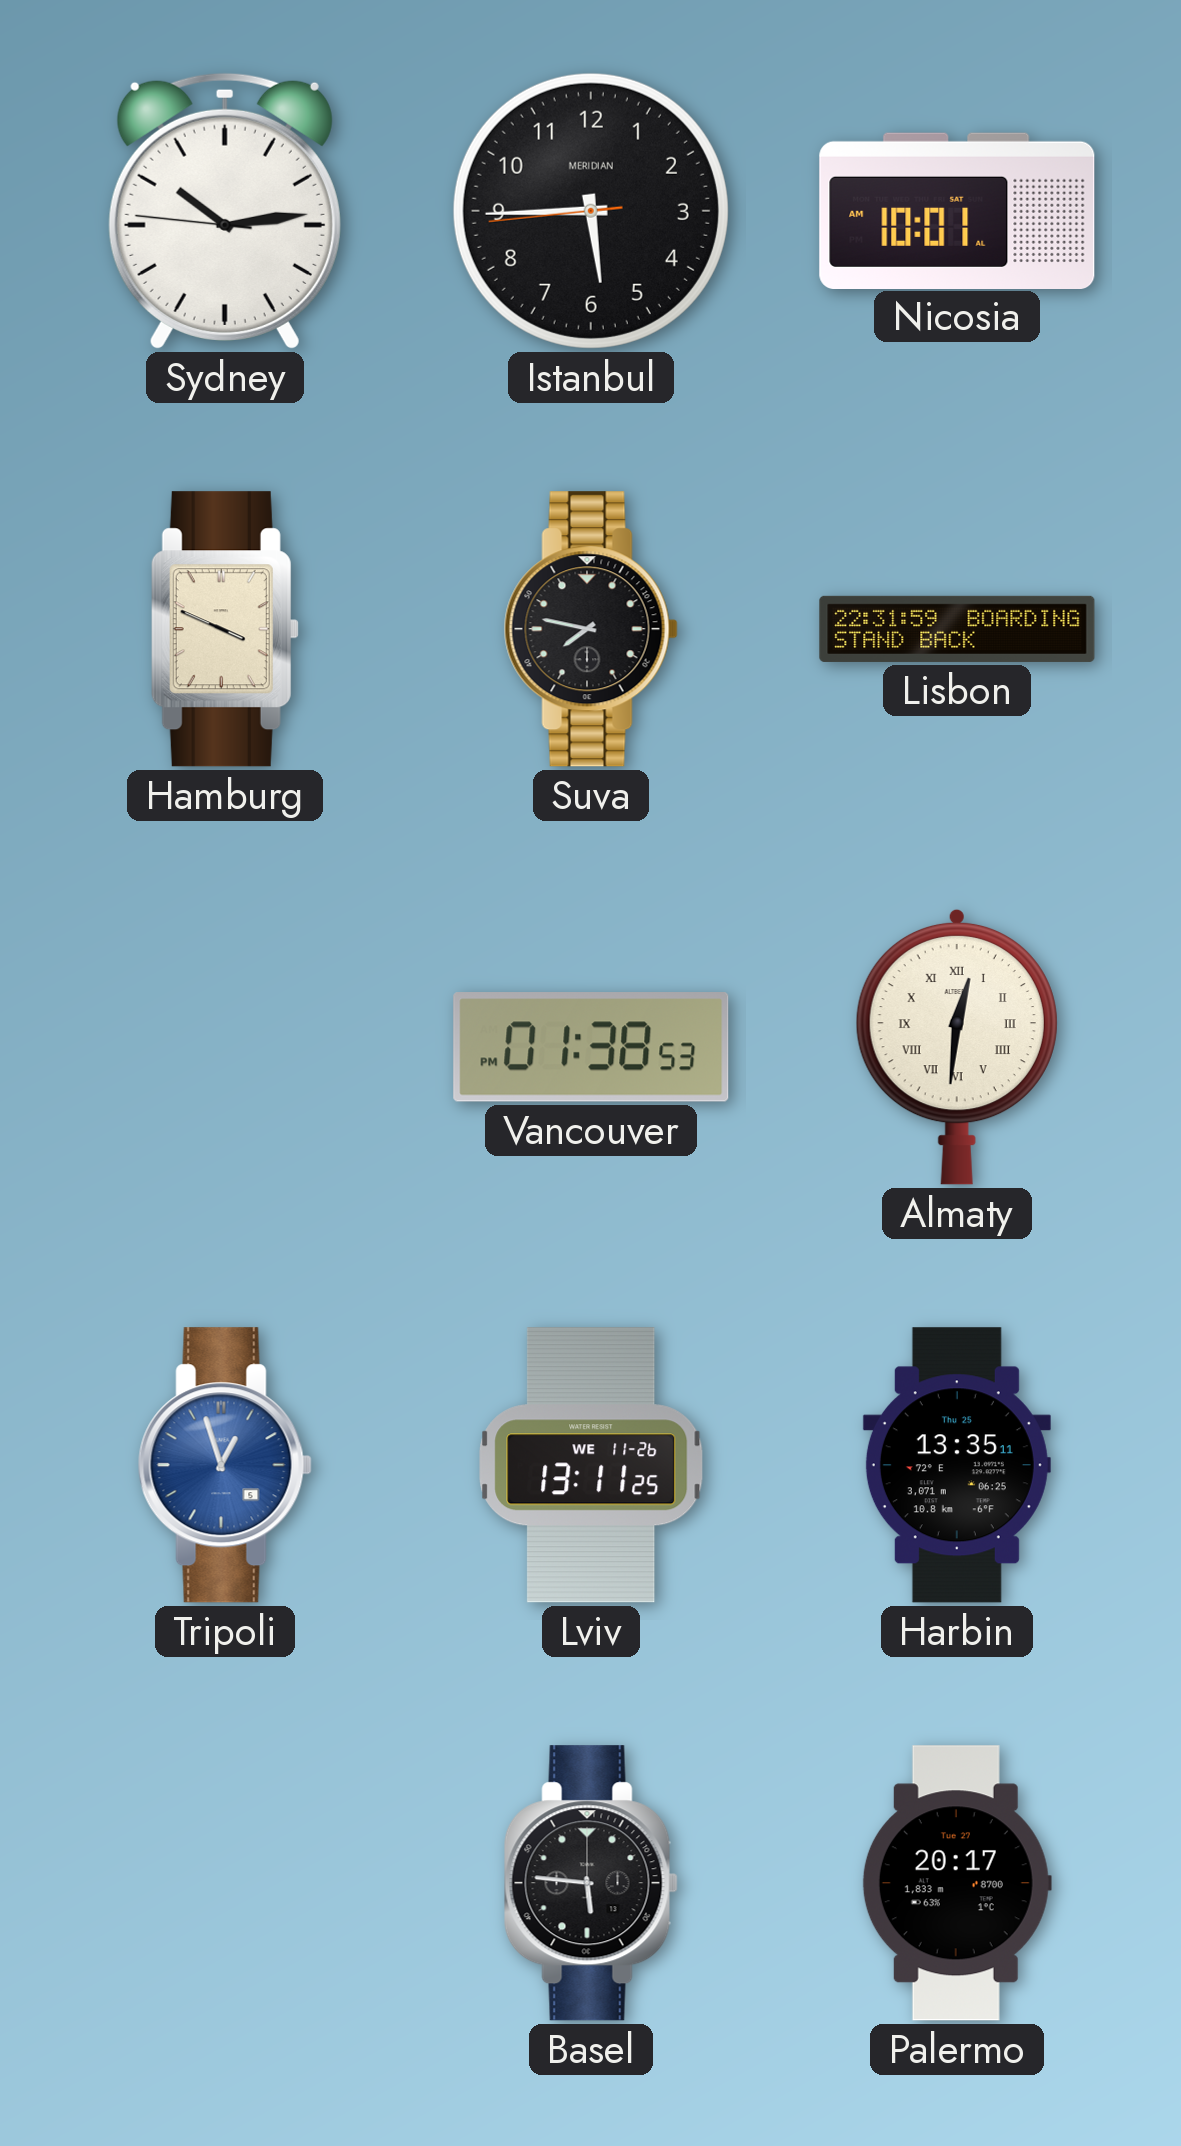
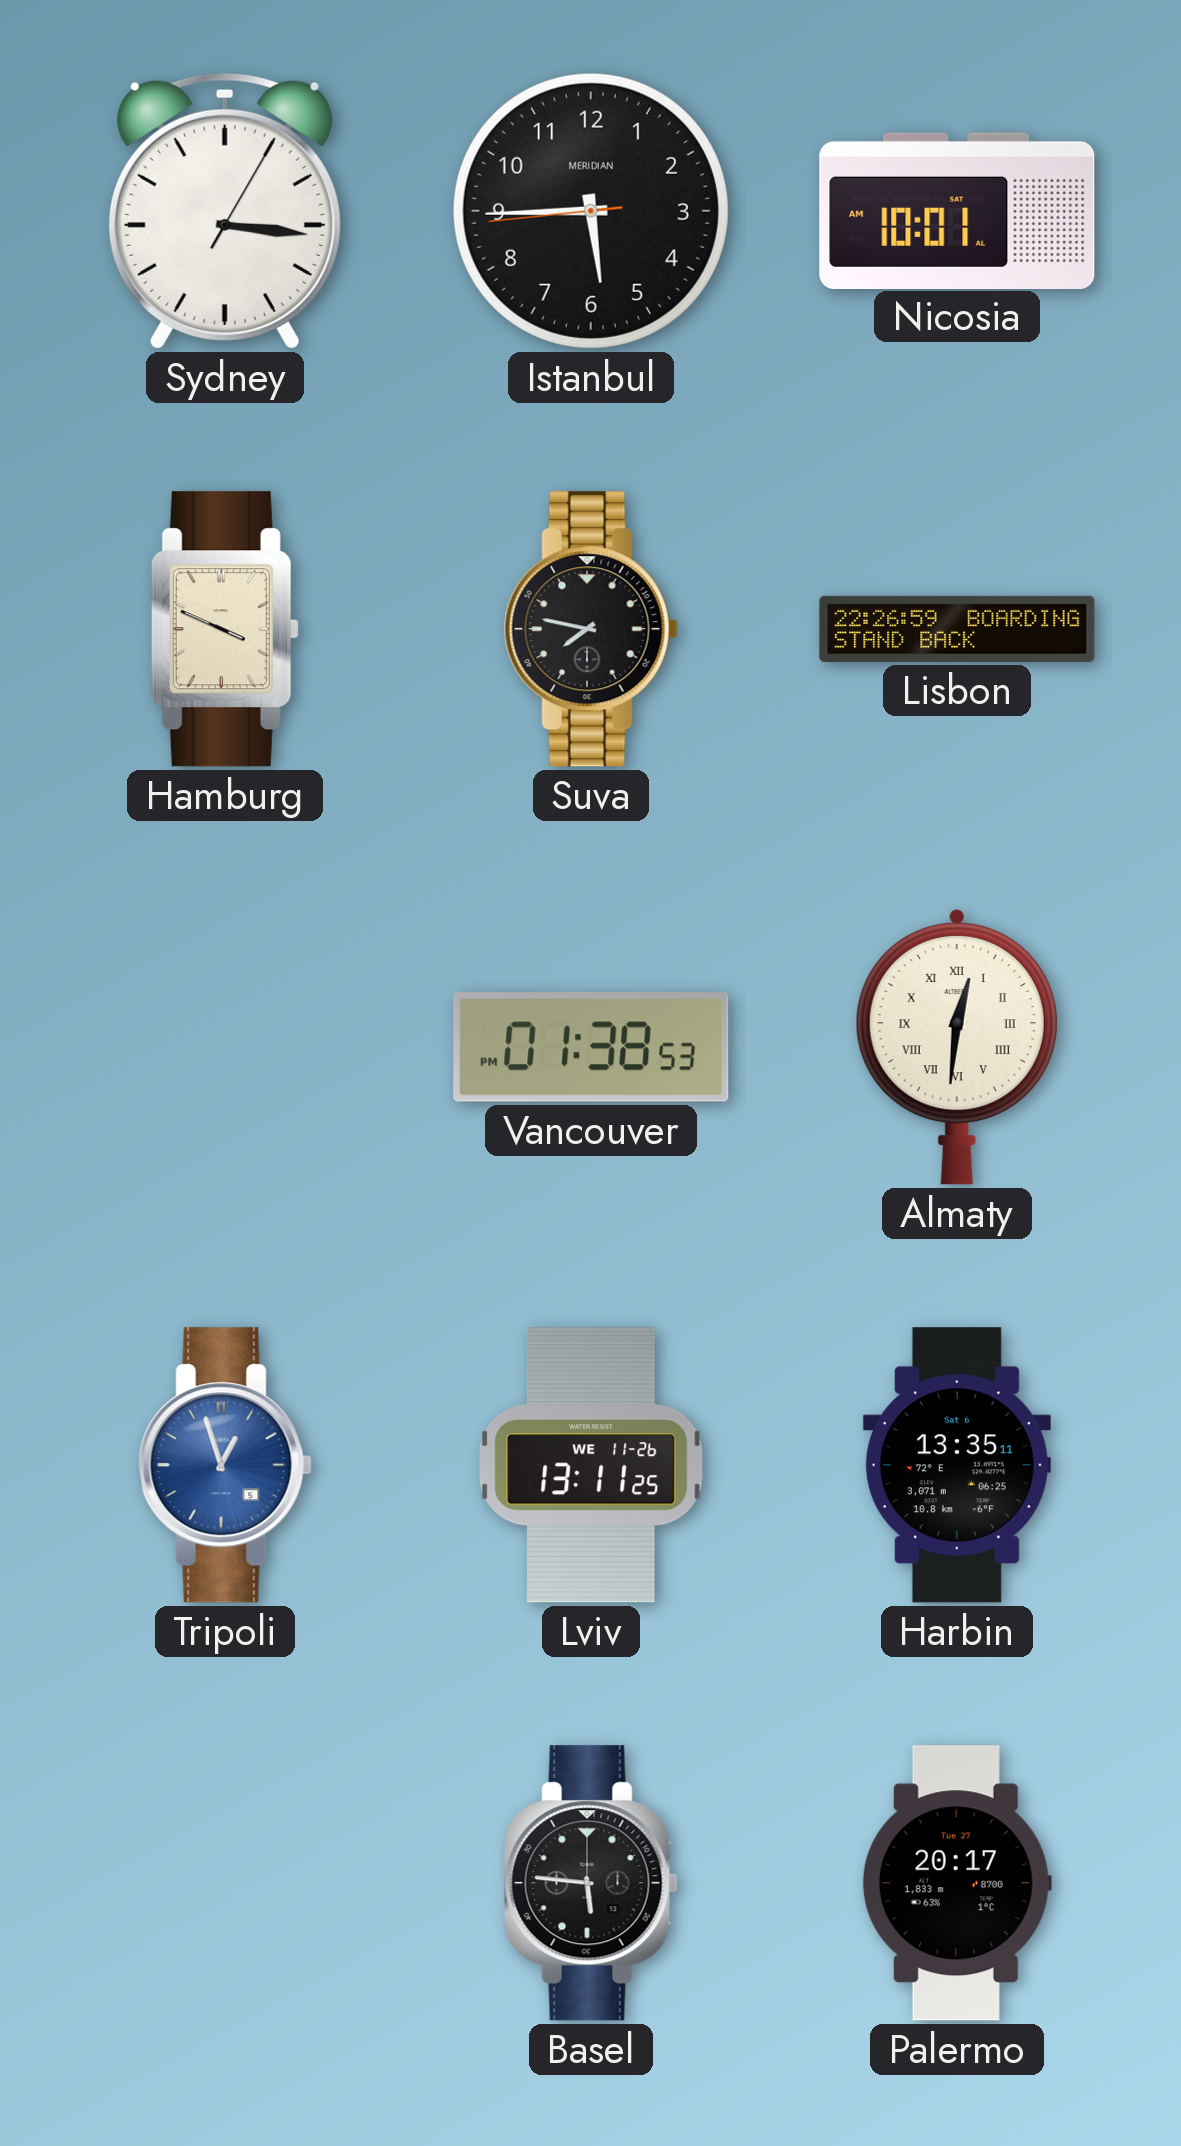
Sydney: 10:13 -> 3:16
Lisbon: 22:31 -> 22:26
Harbin date: Thu 25 -> Sat 6
